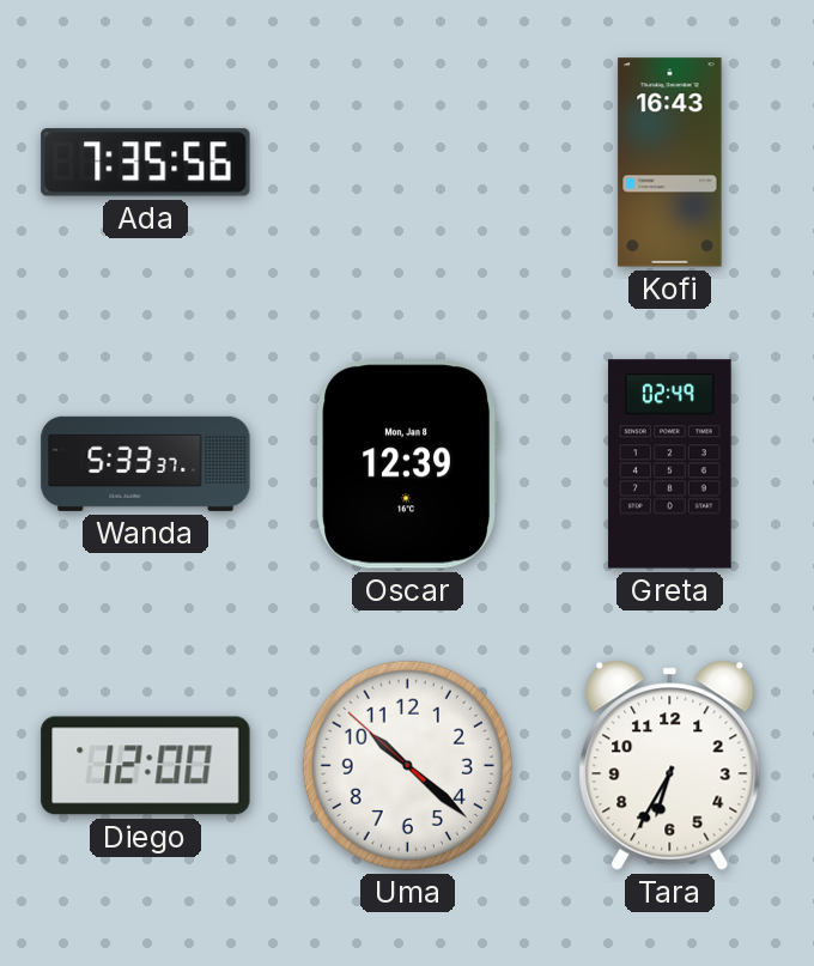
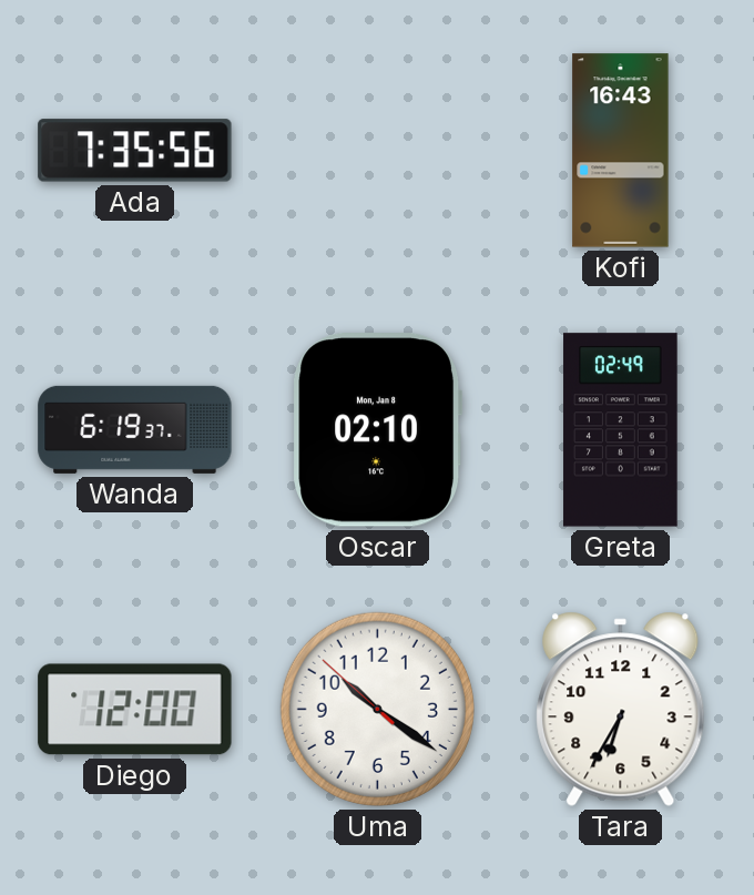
Wanda: 5:33 -> 6:19
Oscar: 12:39 -> 02:10
Uma: 10:21 -> 10:20
